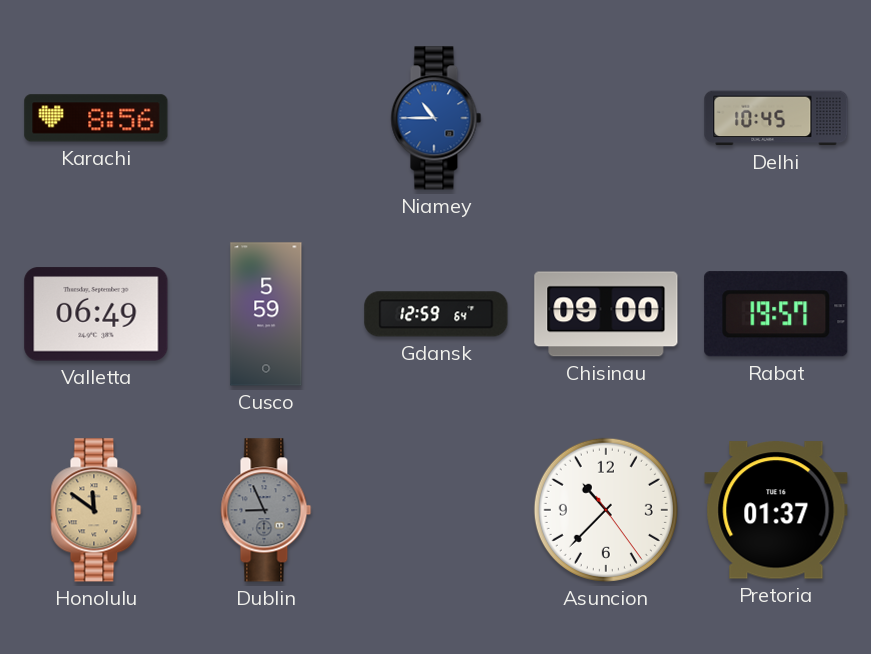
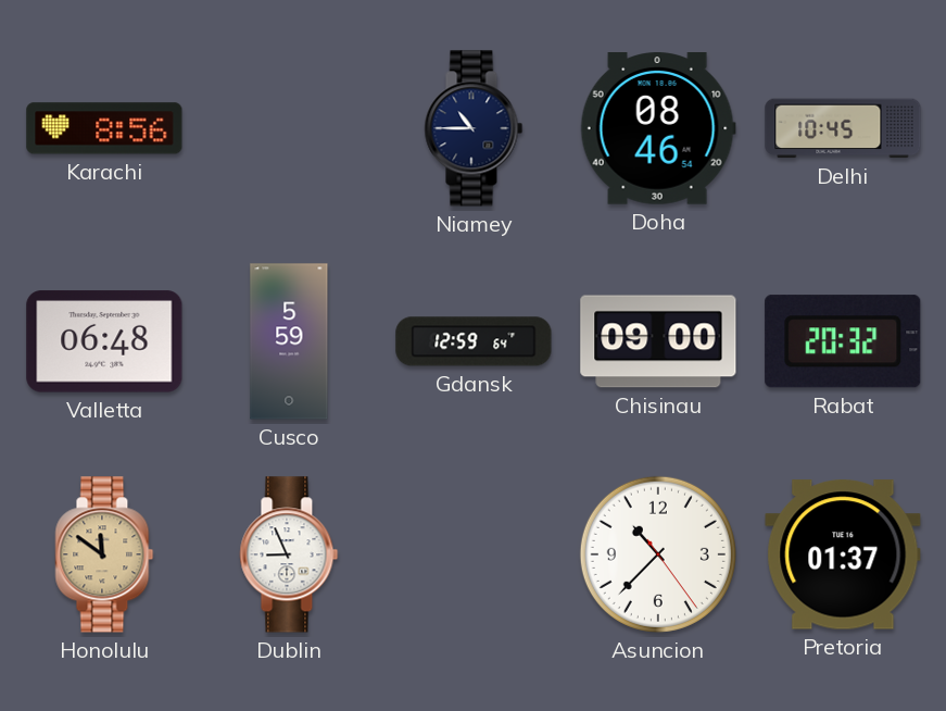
Niamey dial: blue -> navy
Doha: none -> 08:46
Valletta: 06:49 -> 06:48
Rabat: 19:57 -> 20:32
Dublin dial: grey -> white
